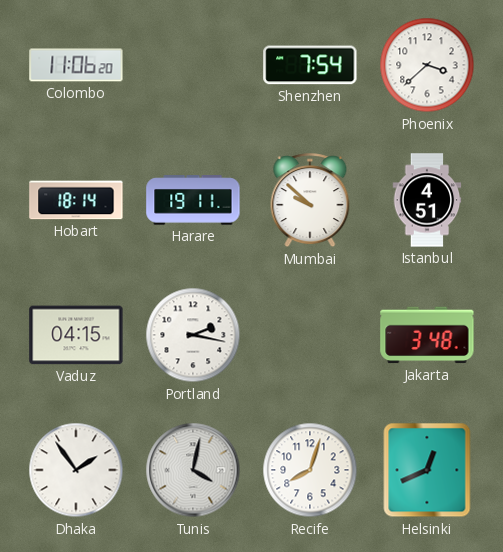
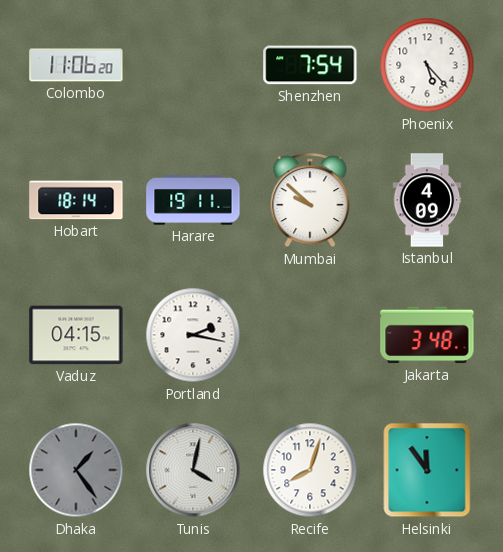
Phoenix: 3:38 -> 5:23
Istanbul: 4:51 -> 4:09
Dhaka: 1:54 -> 1:24
Dhaka dial: white -> grey
Helsinki: 12:41 -> 11:54
